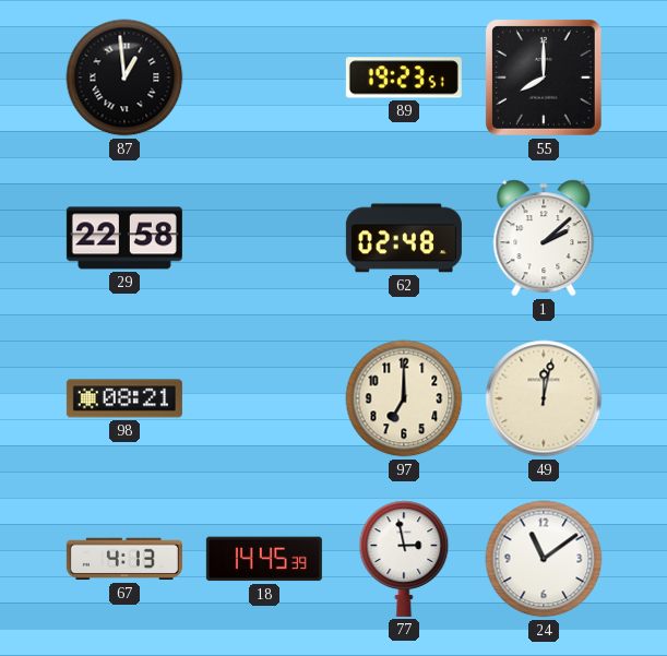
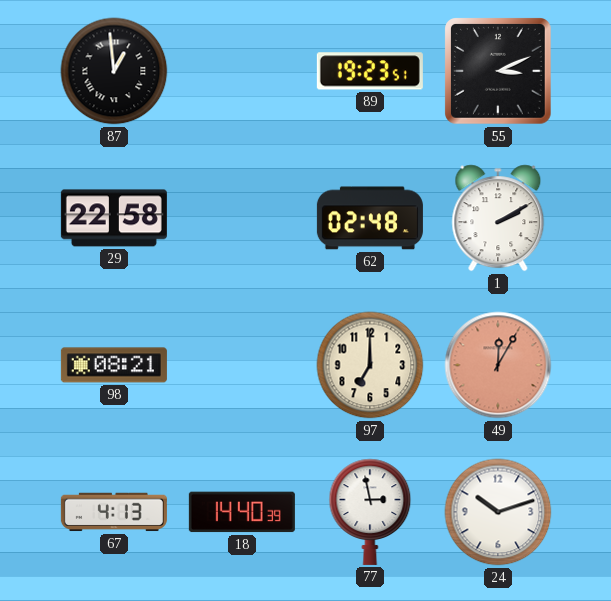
55: 8:00 -> 3:11
1: 2:08 -> 2:10
49: 12:02 -> 12:05
49 dial: cream -> salmon
18: 14:45 -> 14:40
24: 11:09 -> 10:12
